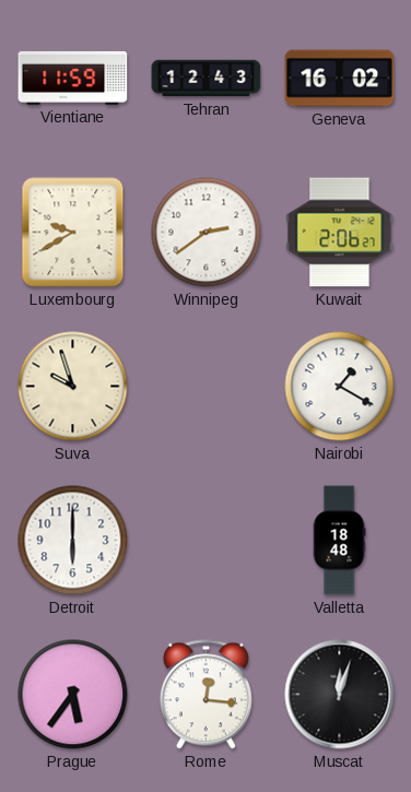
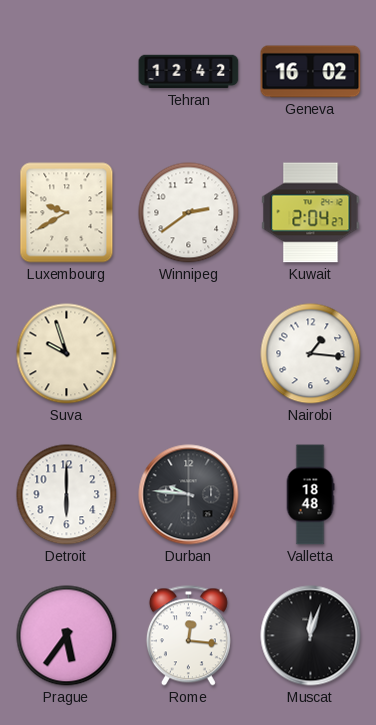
Vientiane: 11:59 -> none
Tehran: 12:43 -> 12:42
Kuwait: 2:06 -> 2:04
Nairobi: 1:20 -> 1:16
Durban: none -> 9:46
